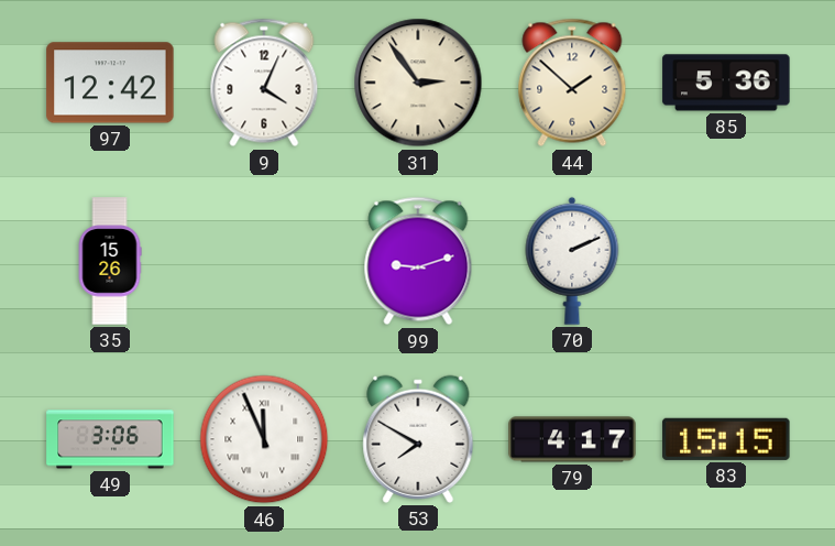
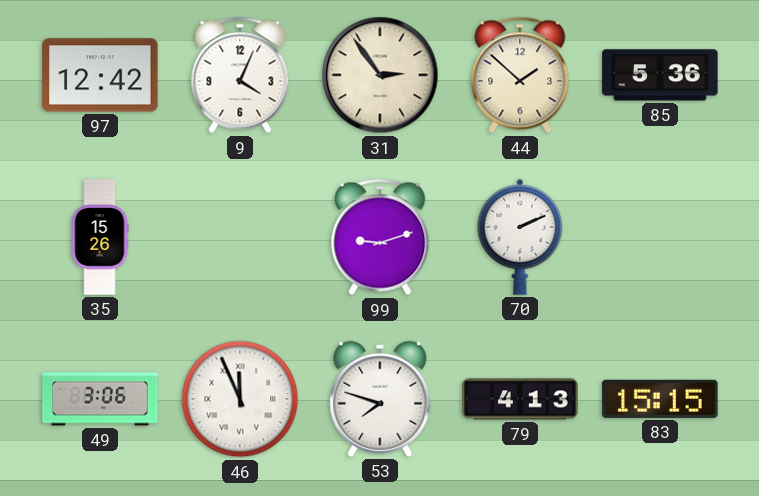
53: 7:50 -> 7:48
79: 4:17 -> 4:13
